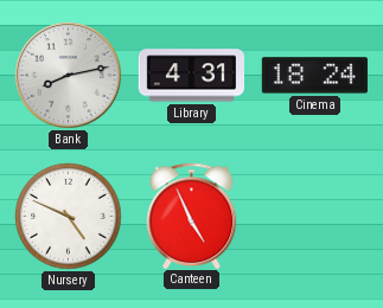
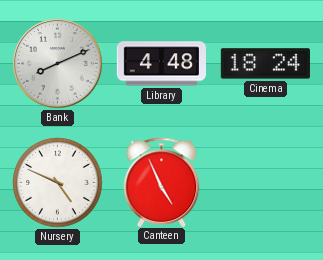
Bank: 8:13 -> 8:11
Library: 4:31 -> 4:48
